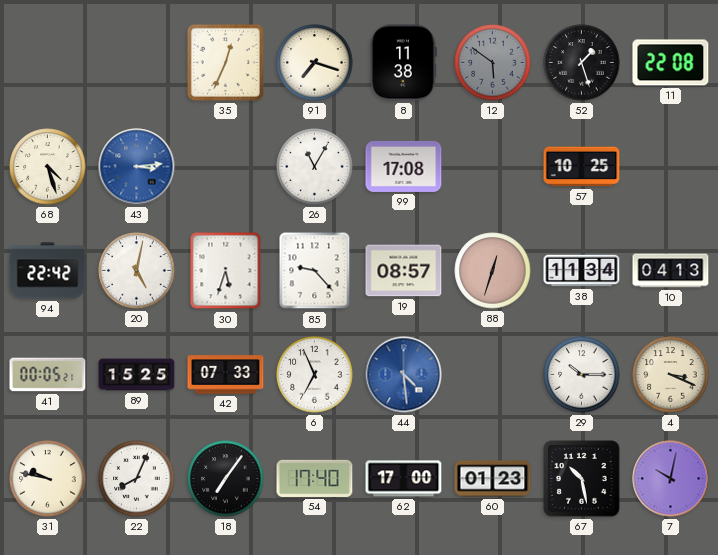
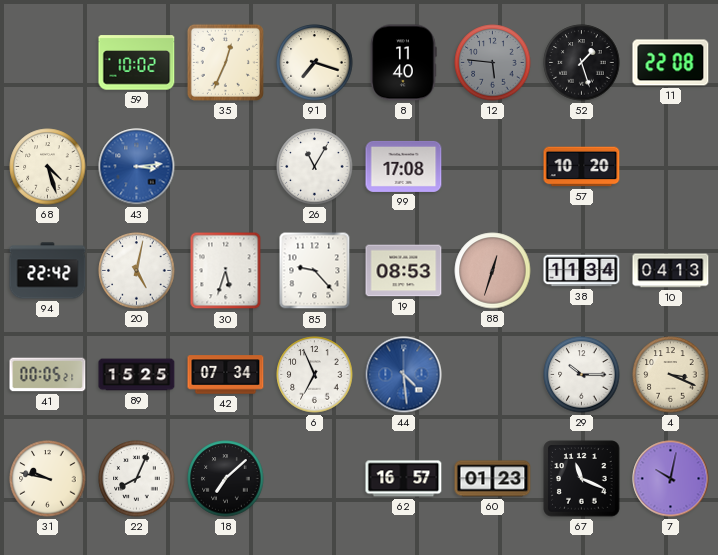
59: none -> 10:02
8: 11:38 -> 11:40
12: 5:51 -> 5:46
57: 10:25 -> 10:20
19: 08:57 -> 08:53
42: 07:33 -> 07:34
18: 7:06 -> 7:08
54: 17:40 -> none
62: 17:00 -> 16:57
67: 10:28 -> 11:19
